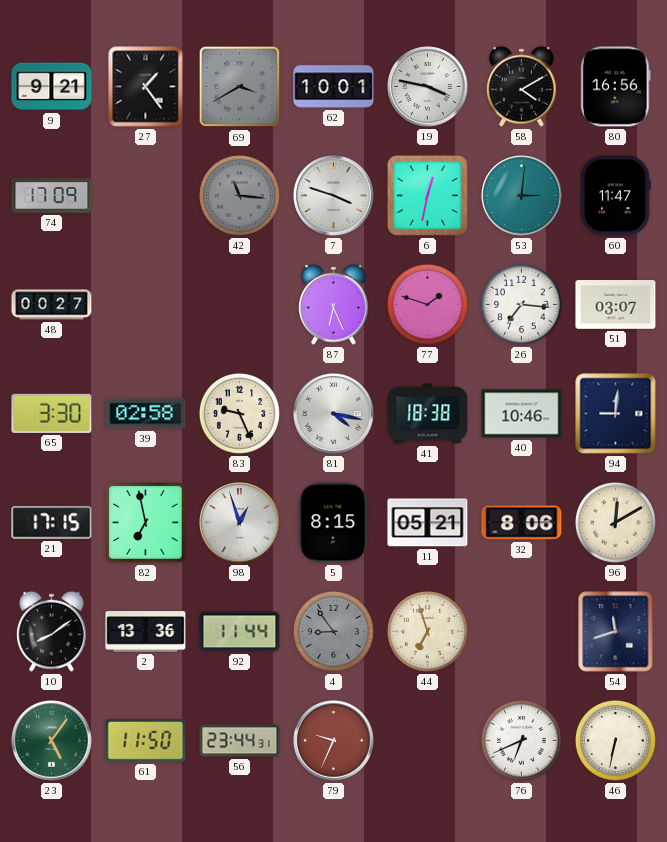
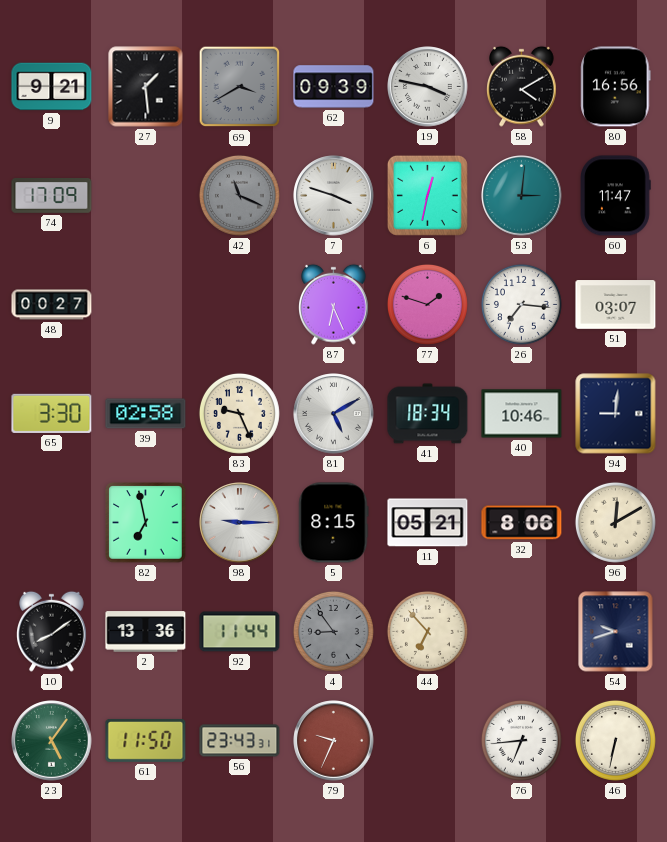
27: 1:24 -> 1:29
62: 10:01 -> 09:39
42: 11:16 -> 11:19
81: 4:17 -> 5:10
41: 18:38 -> 18:34
21: 17:15 -> none
98: 12:57 -> 9:15
44: 6:57 -> 6:53
54: 11:42 -> 9:42
56: 23:44 -> 23:43
76: 6:41 -> 6:44
